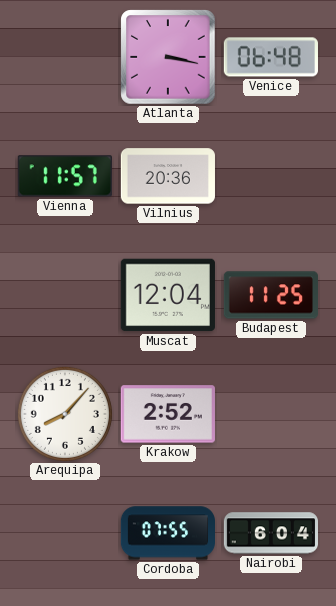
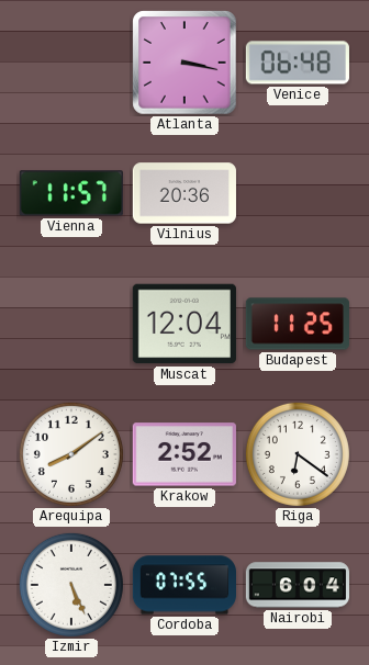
Arequipa: 8:07 -> 8:09
Riga: none -> 6:21
Izmir: none -> 5:26
